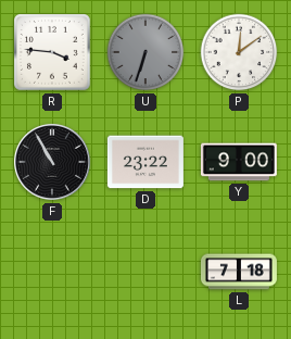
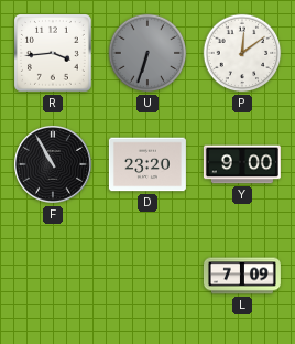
R: 3:46 -> 3:44
D: 23:22 -> 23:20
L: 7:18 -> 7:09
